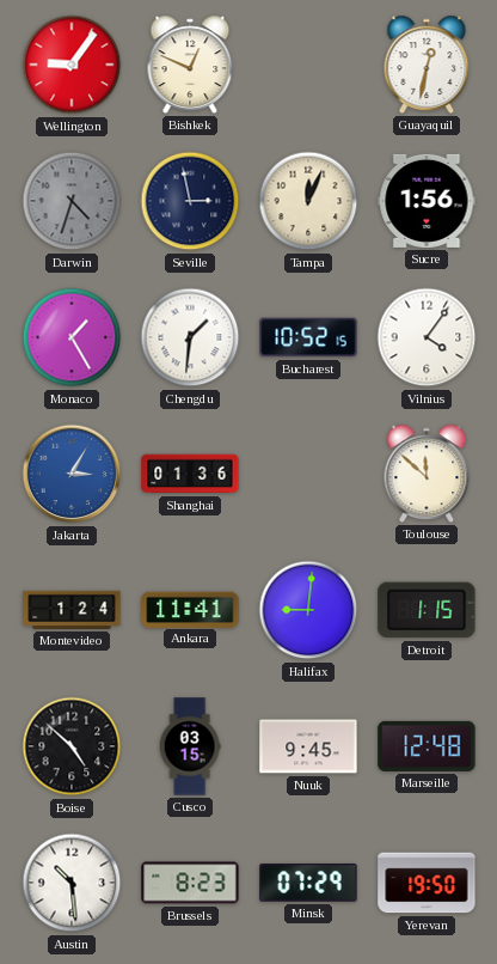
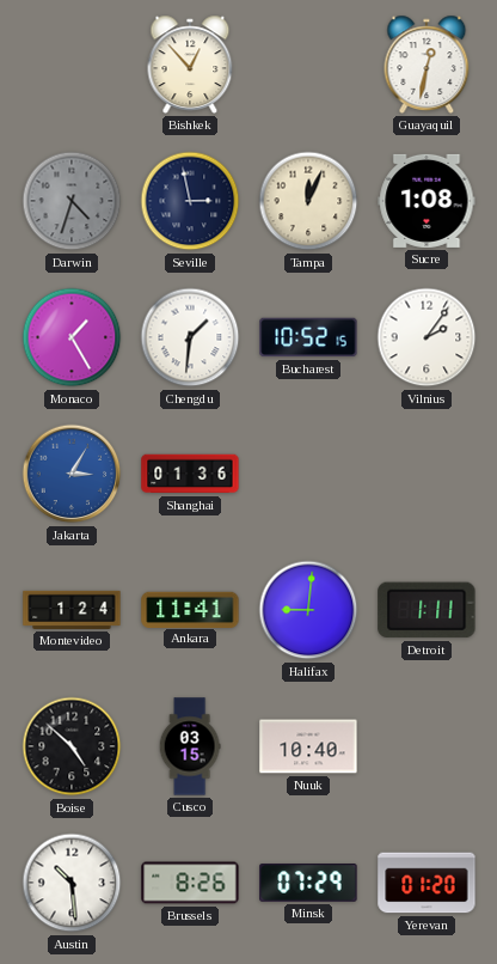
Wellington: 9:06 -> none
Bishkek: 12:49 -> 12:53
Sucre: 1:56 -> 1:08
Vilnius: 4:06 -> 2:06
Toulouse: 11:52 -> none
Detroit: 1:15 -> 1:11
Nuuk: 9:45 -> 10:40
Marseille: 12:48 -> none
Brussels: 8:23 -> 8:26
Yerevan: 19:50 -> 01:20
